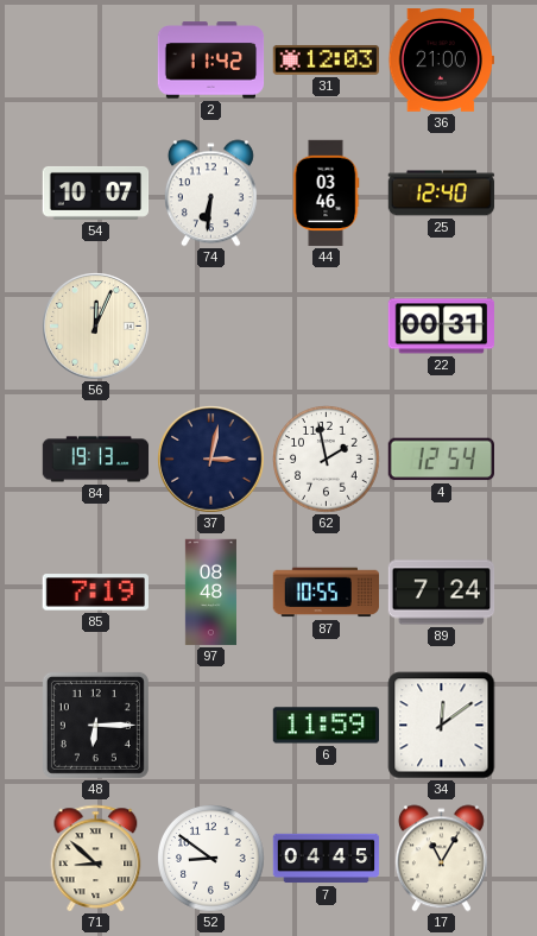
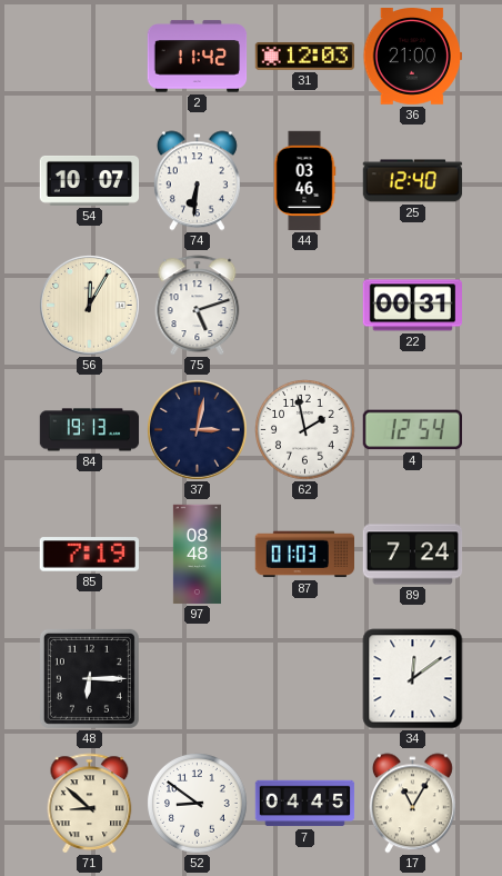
56: 12:04 -> 12:05
75: none -> 5:12
87: 10:55 -> 01:03
6: 11:59 -> none
